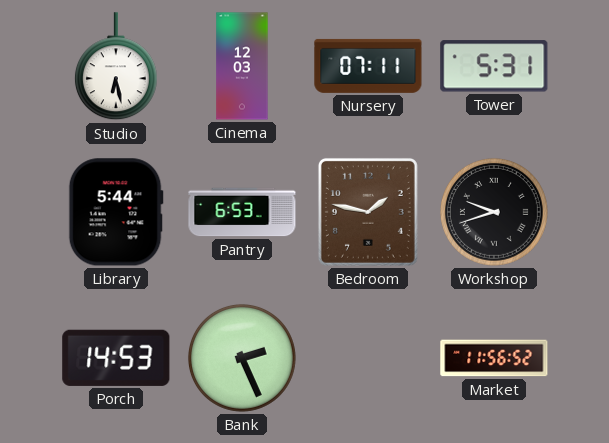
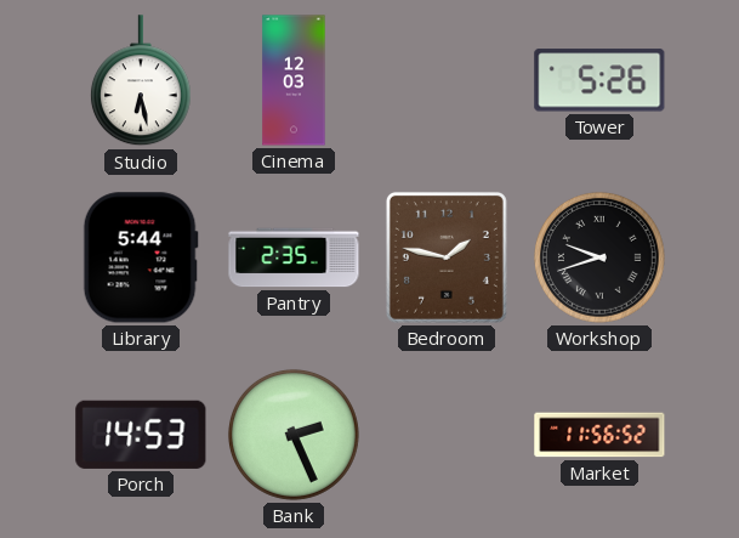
Nursery: 07:11 -> none
Tower: 5:31 -> 5:26
Pantry: 6:53 -> 2:35
